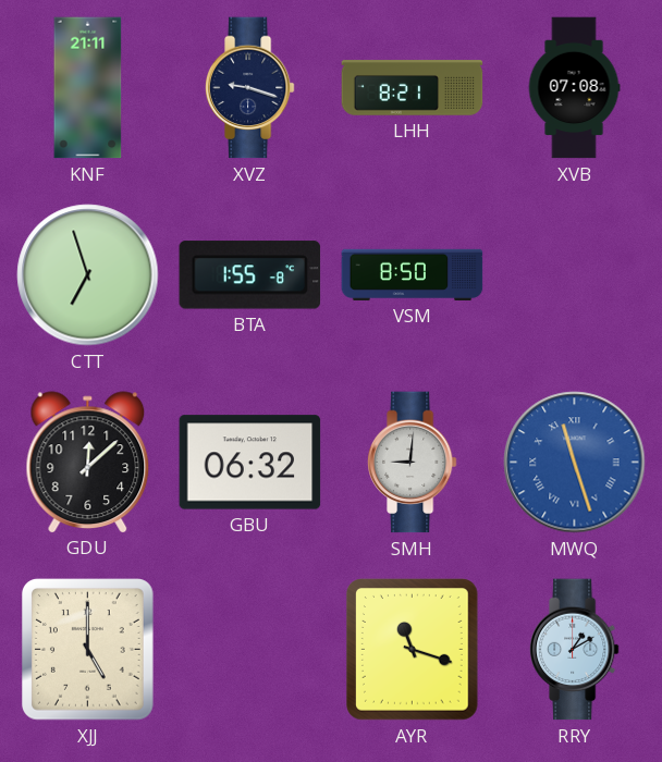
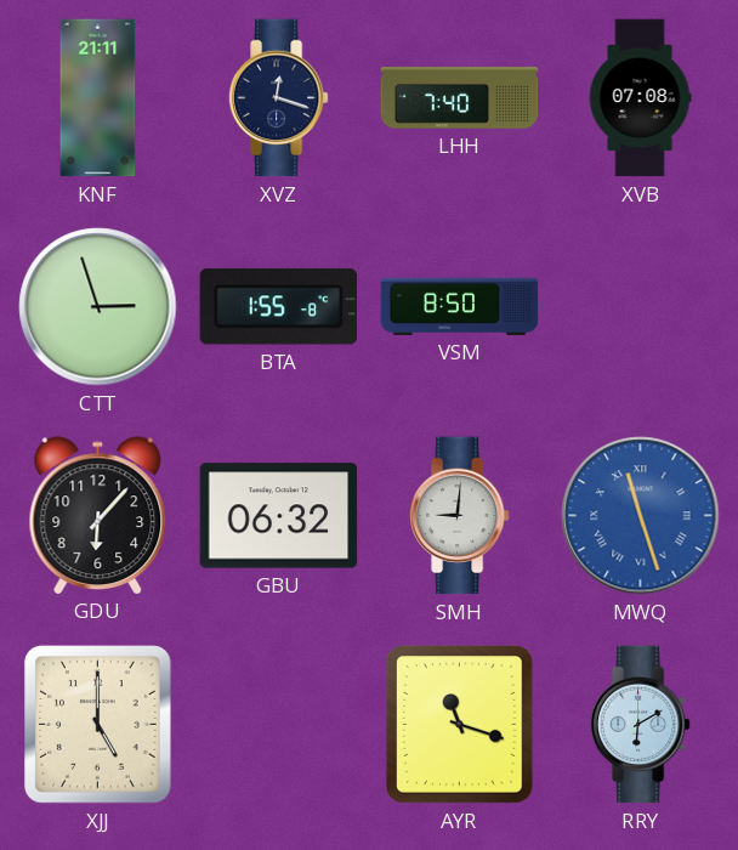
XVZ: 9:18 -> 12:18
LHH: 8:21 -> 7:40
CTT: 6:57 -> 2:57
GDU: 12:08 -> 6:07
RRY: 1:10 -> 6:10
